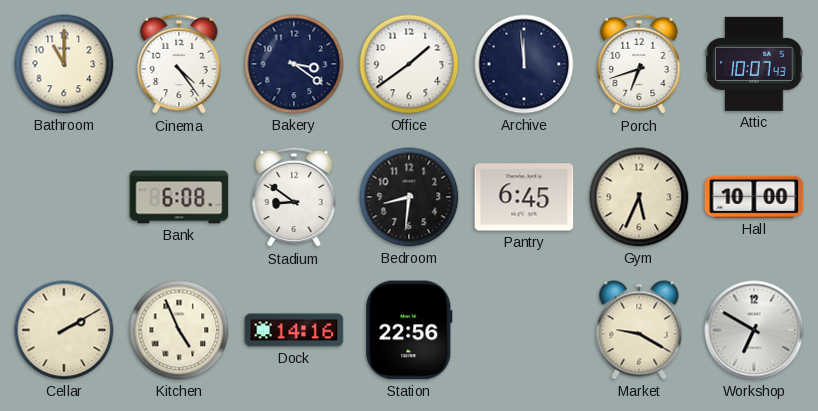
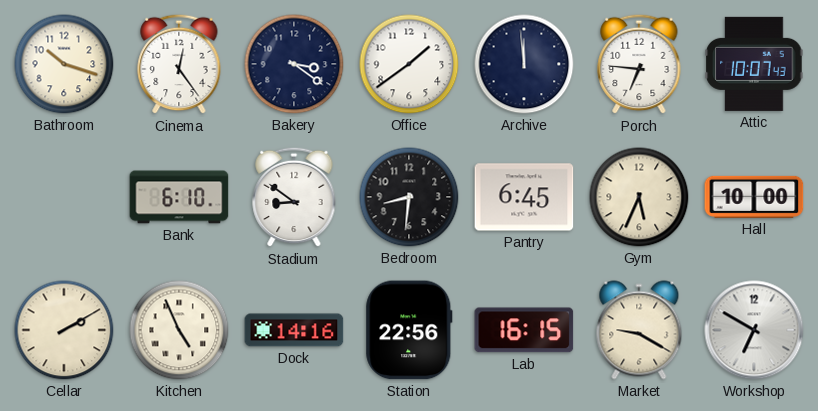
Bathroom: 11:00 -> 10:18
Cinema: 4:24 -> 12:24
Porch: 6:42 -> 6:46
Bank: 6:08 -> 6:10
Lab: none -> 16:15
